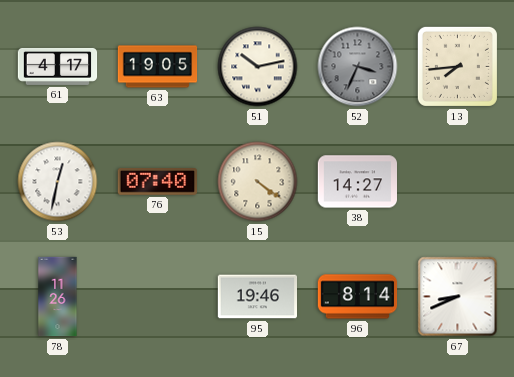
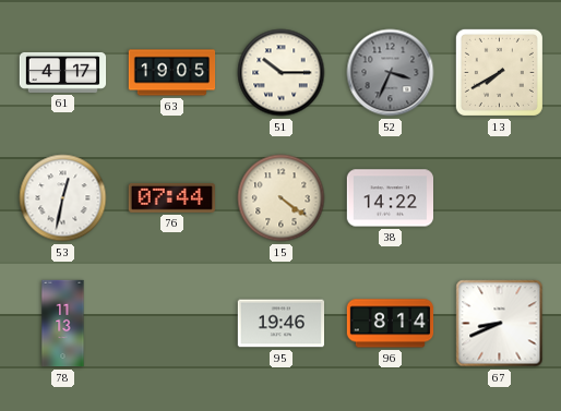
51: 10:13 -> 10:15
13: 7:44 -> 7:40
76: 07:40 -> 07:44
38: 14:27 -> 14:22
78: 11:26 -> 11:13
